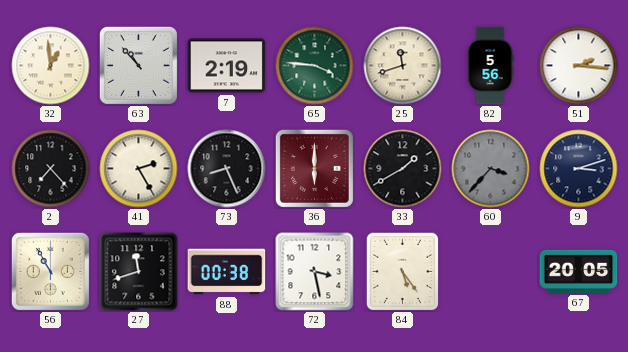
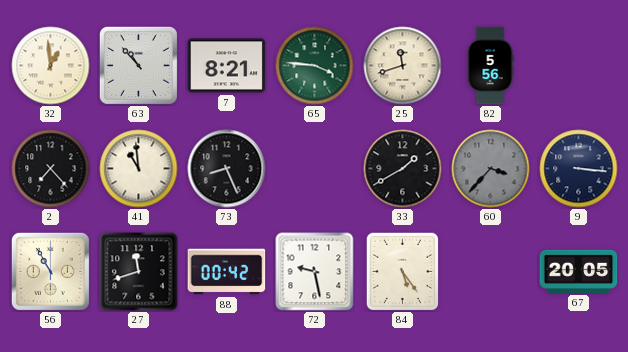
7: 2:19 -> 8:21
51: 2:16 -> none
41: 2:25 -> 10:59
36: 6:00 -> none
9: 3:12 -> 3:16
88: 00:38 -> 00:42
72: 3:28 -> 9:28
